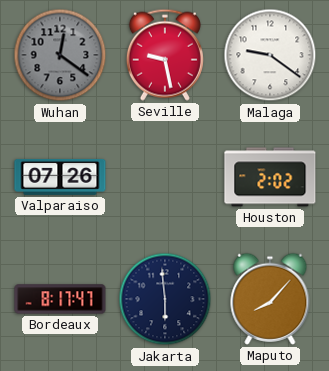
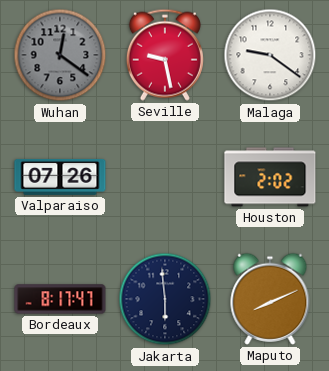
Maputo: 8:07 -> 8:11
